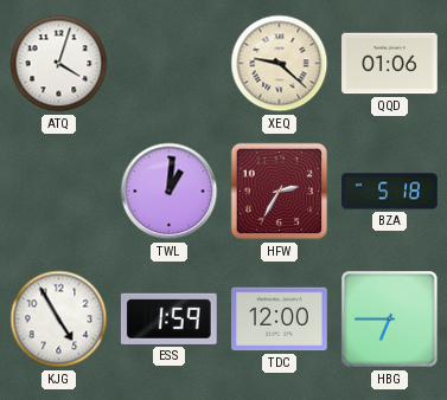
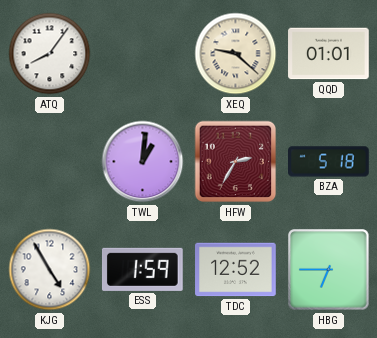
ATQ: 4:03 -> 8:06
QQD: 01:06 -> 01:01
TDC: 12:00 -> 12:52
